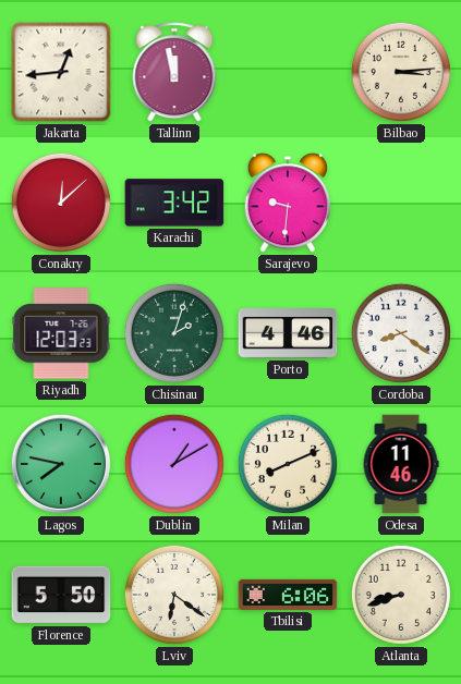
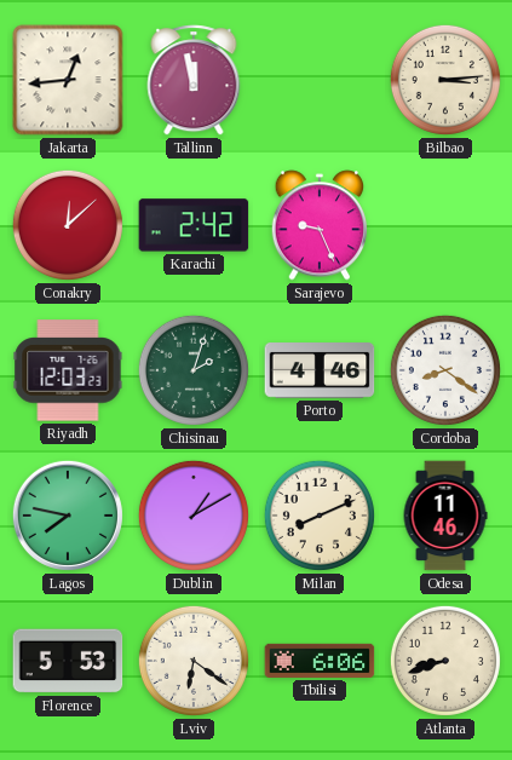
Karachi: 3:42 -> 2:42
Sarajevo: 9:31 -> 9:26
Florence: 5:50 -> 5:53
